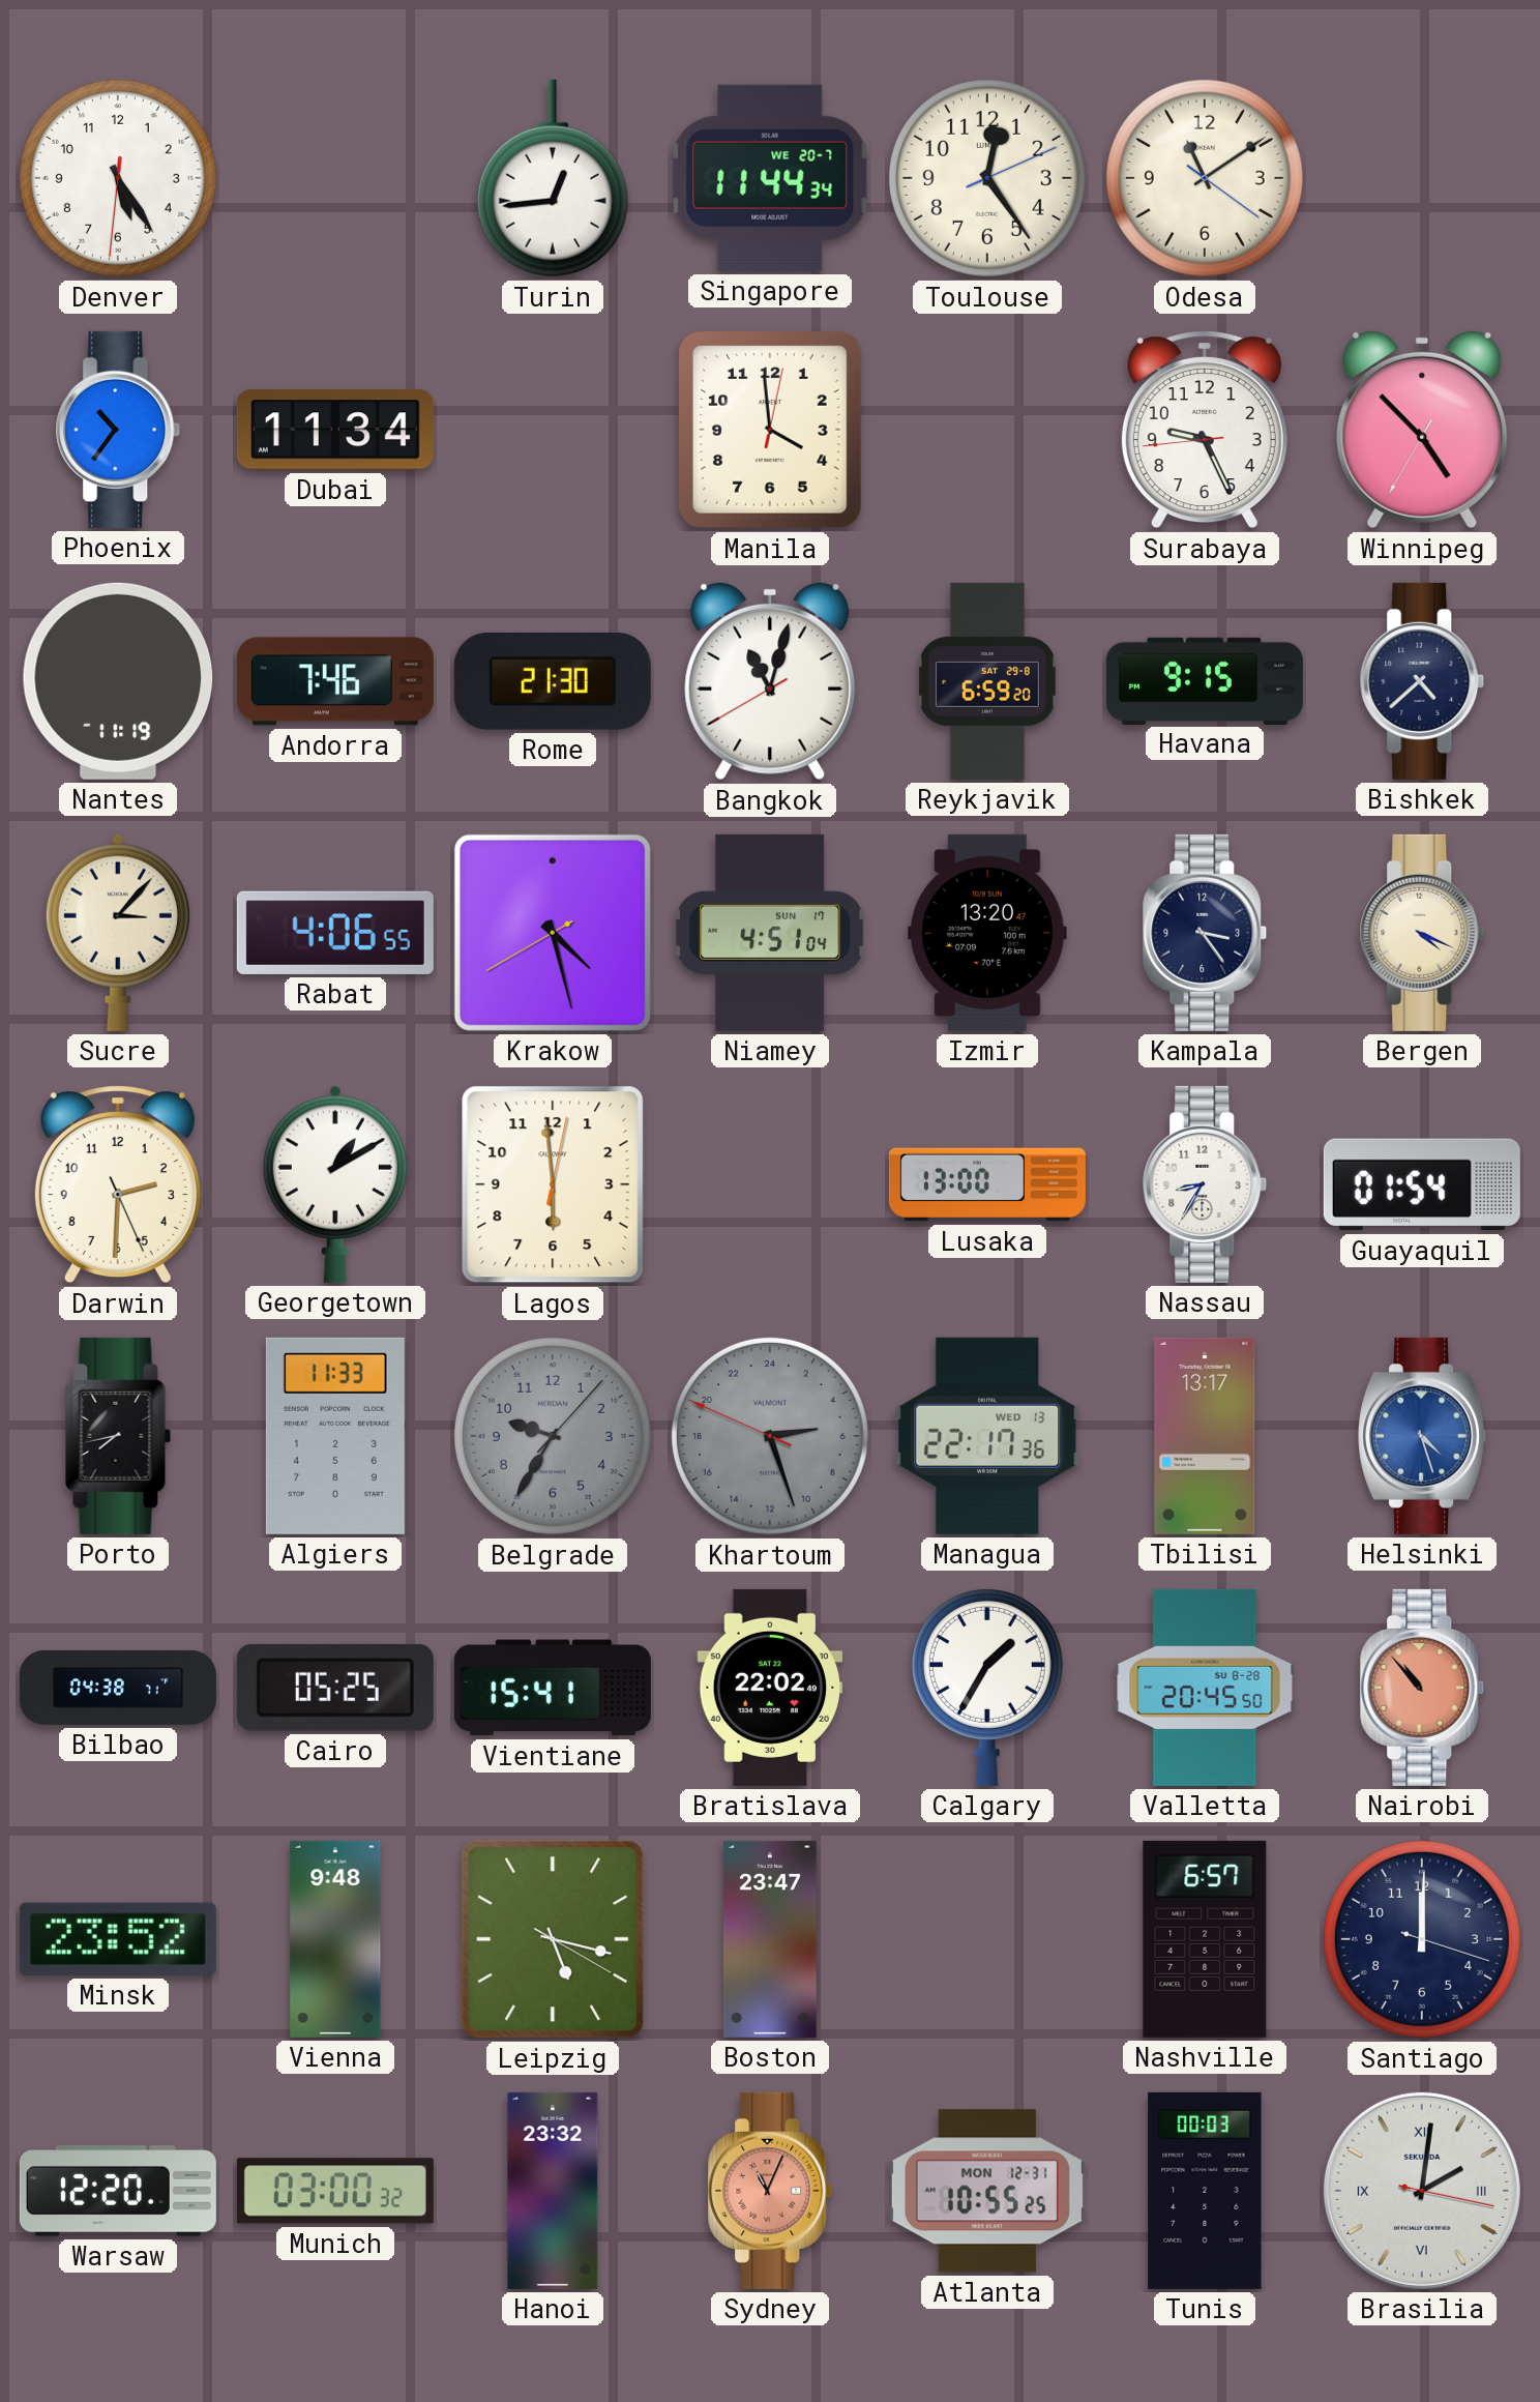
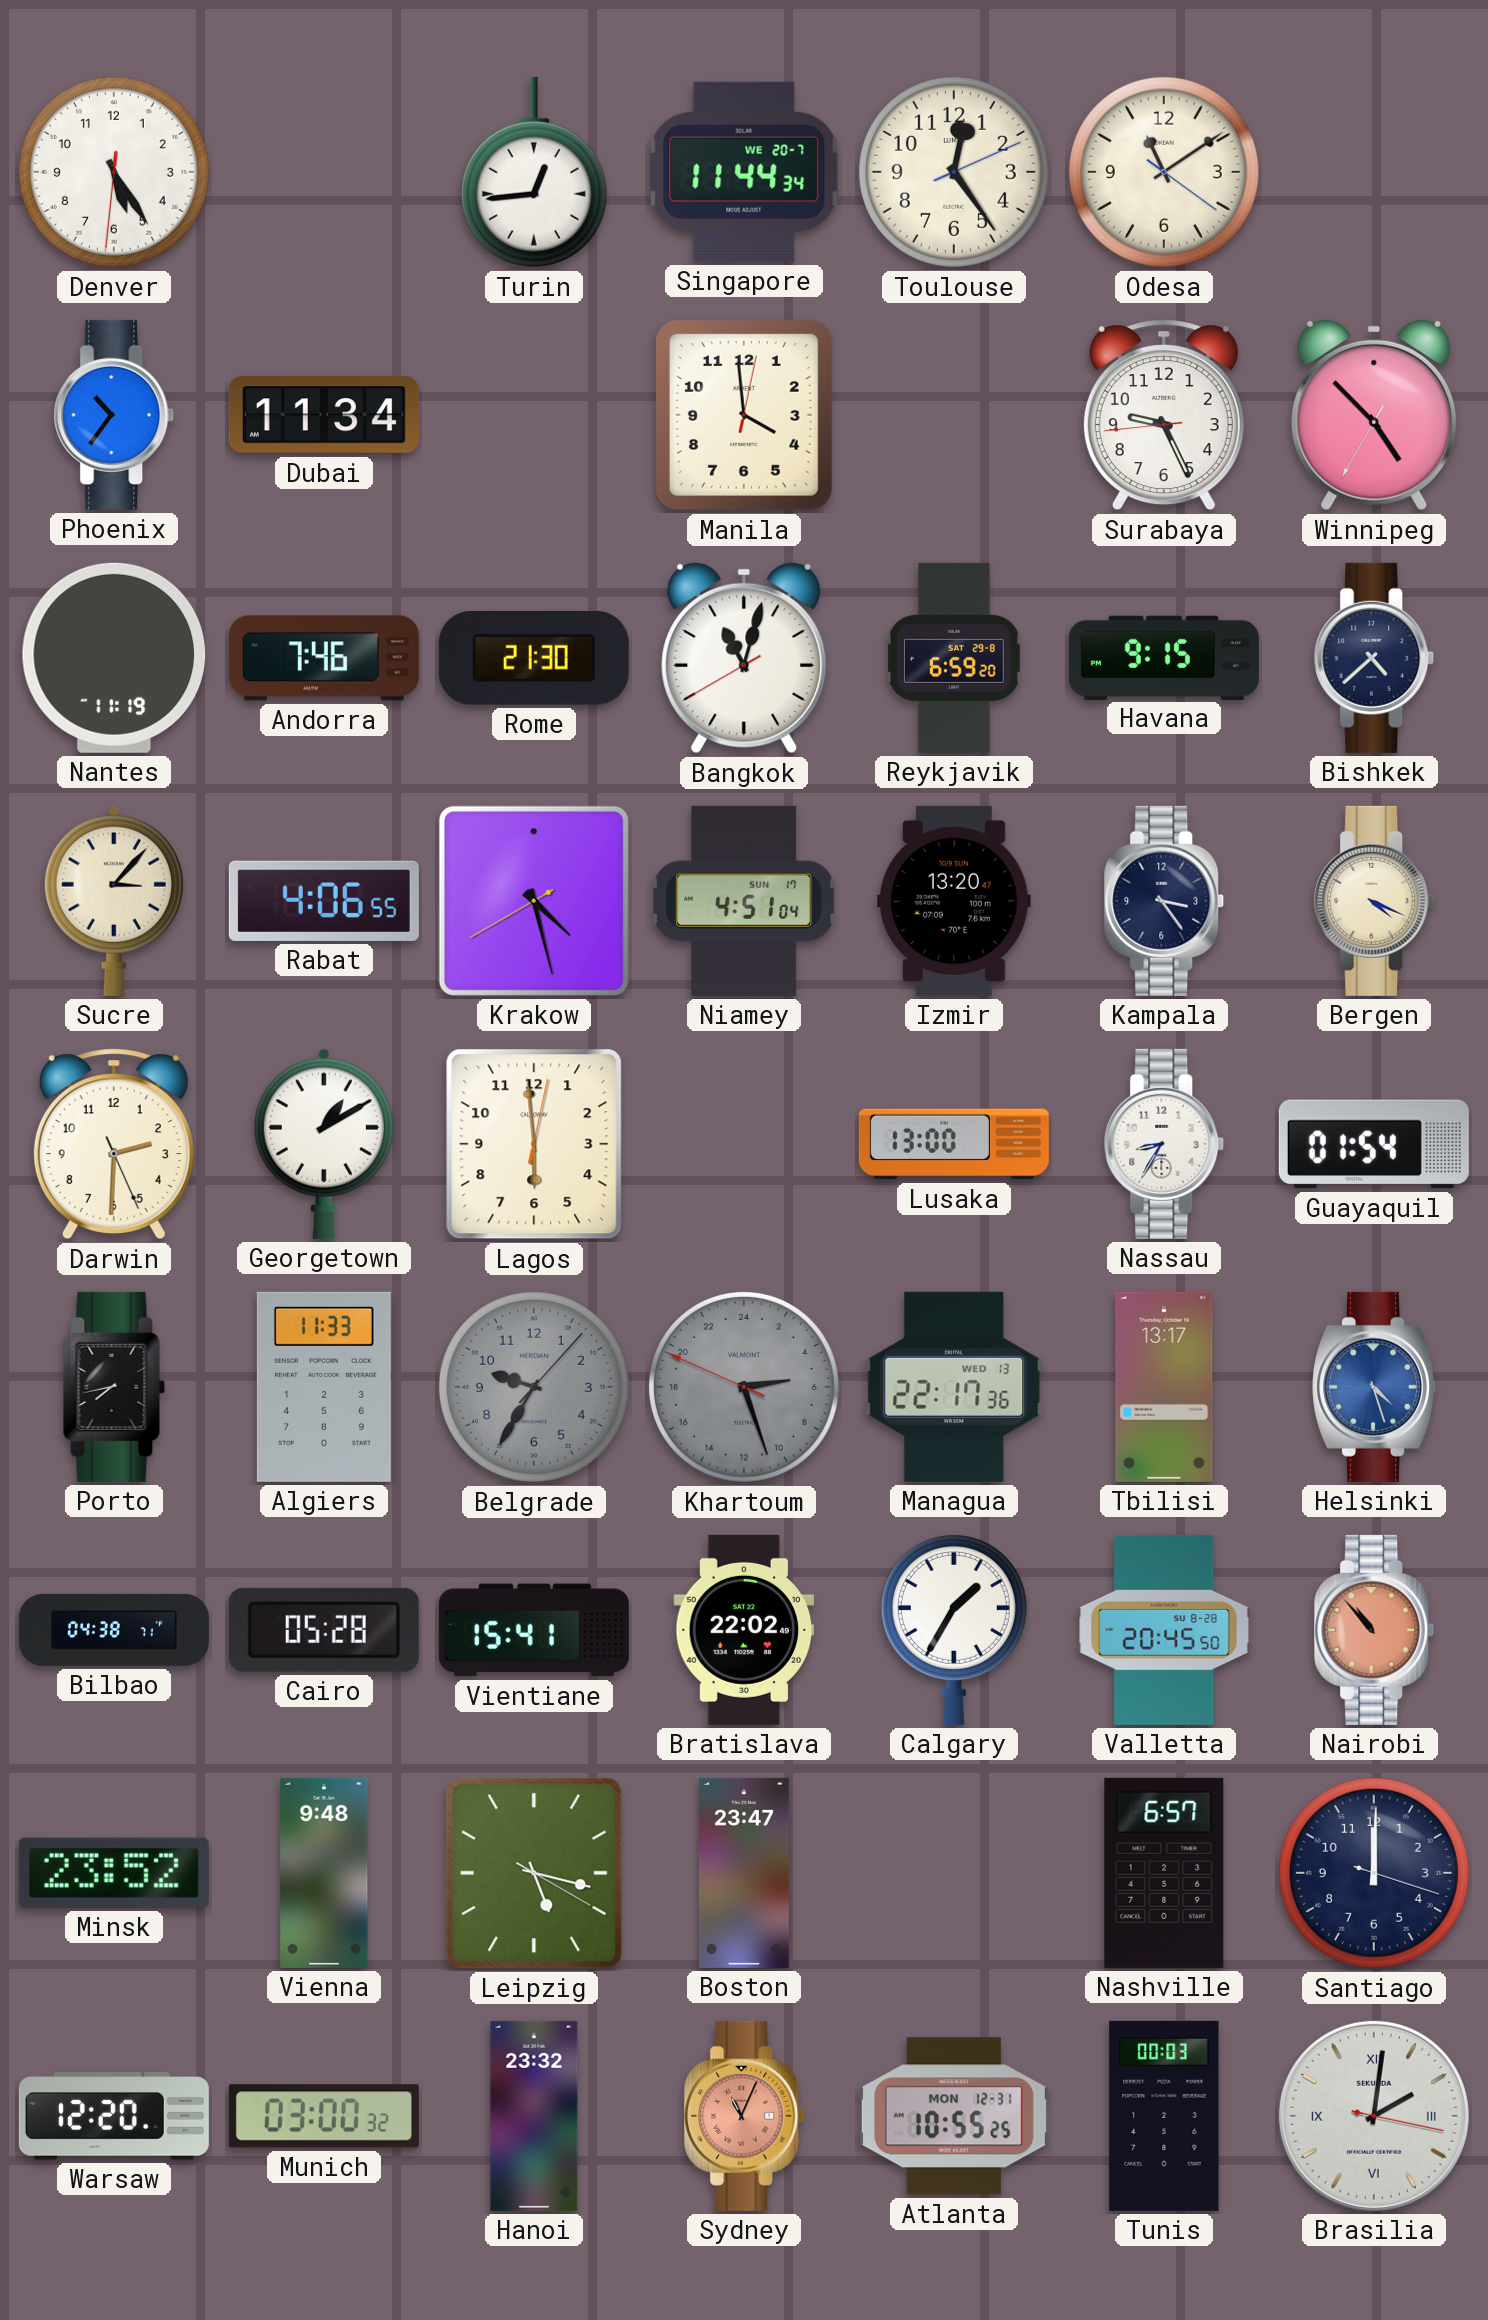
Cairo: 05:25 -> 05:28
